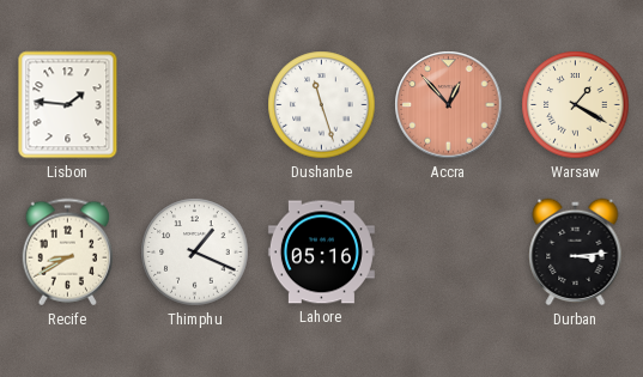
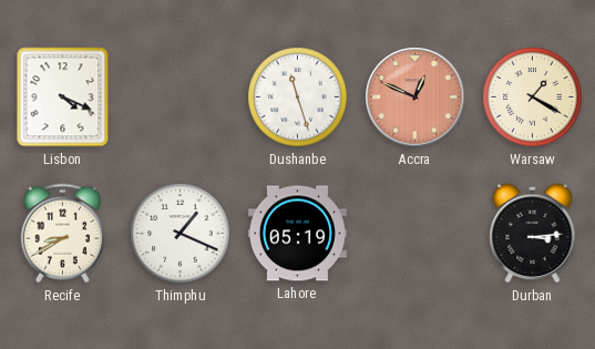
Lisbon: 1:46 -> 4:19
Accra: 12:53 -> 12:49
Lahore: 05:16 -> 05:19
